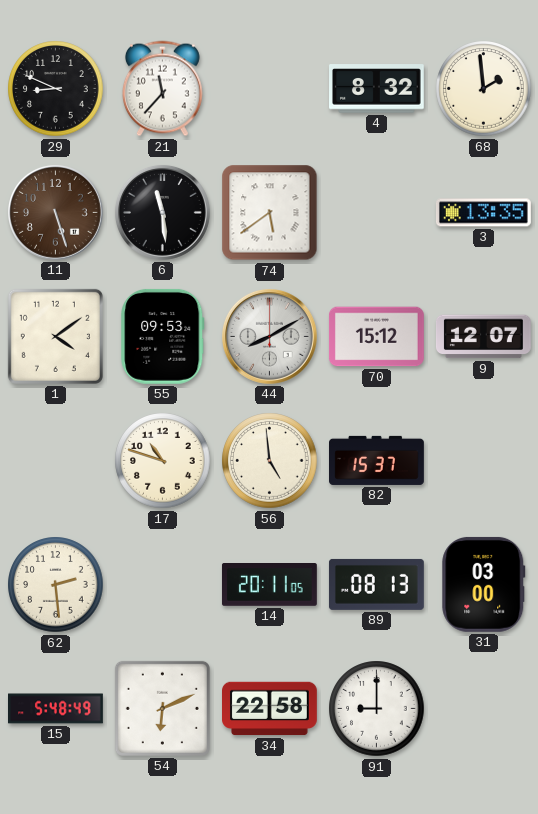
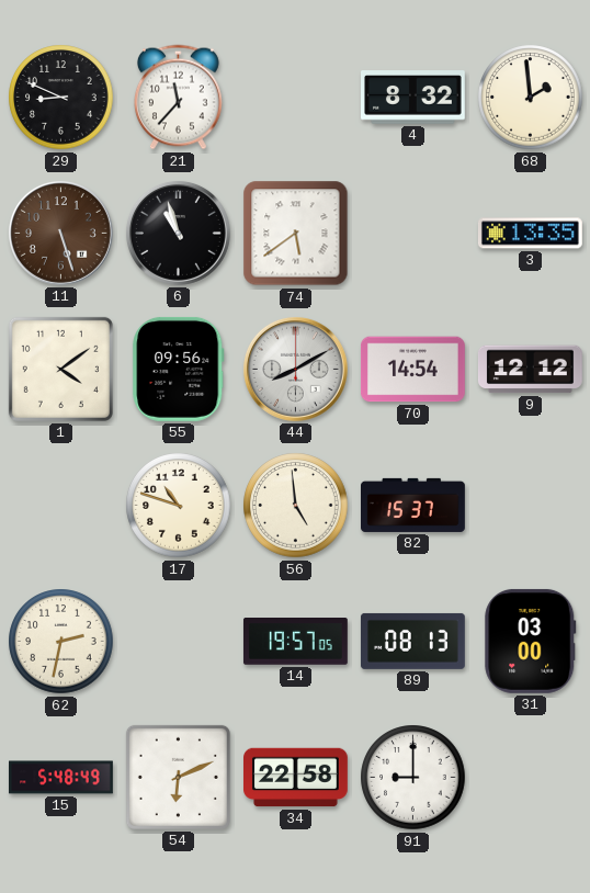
6: 11:29 -> 10:57
55: 09:53 -> 09:56
70: 15:12 -> 14:54
9: 12:07 -> 12:12
62: 2:29 -> 2:32
14: 20:11 -> 19:57
